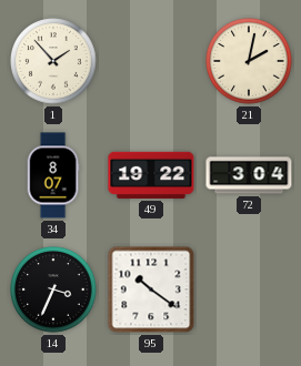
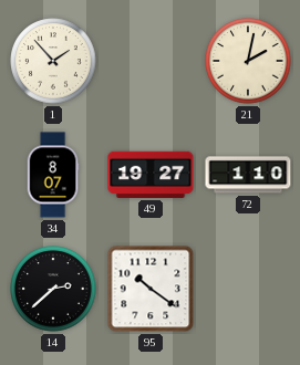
49: 19:22 -> 19:27
72: 3:04 -> 1:10
14: 3:34 -> 2:38
